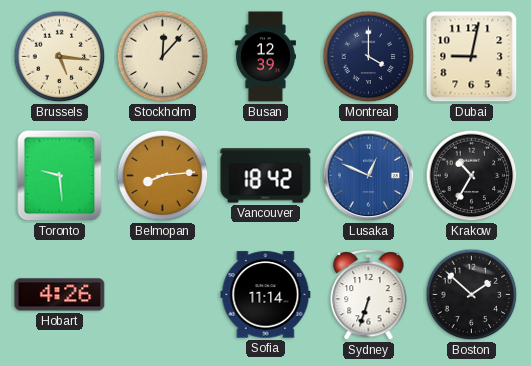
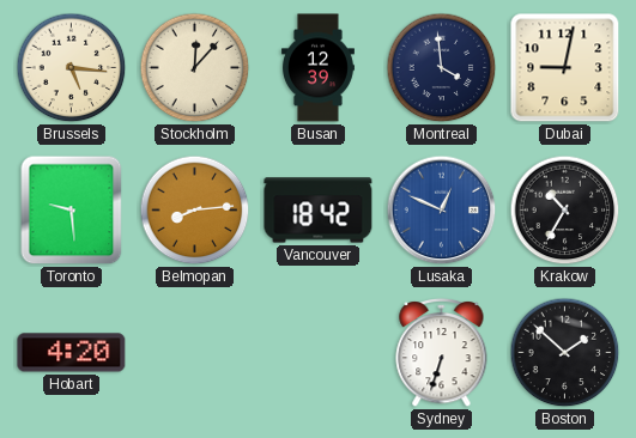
Montreal: 4:00 -> 3:59
Hobart: 4:26 -> 4:20
Sofia: 11:14 -> none
